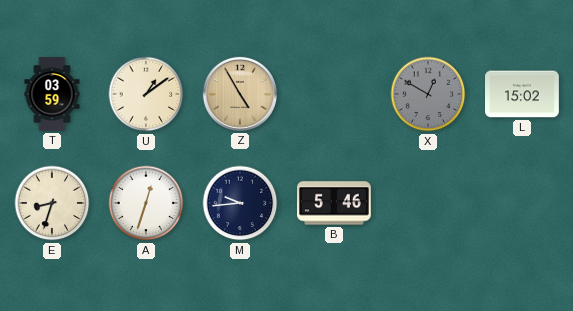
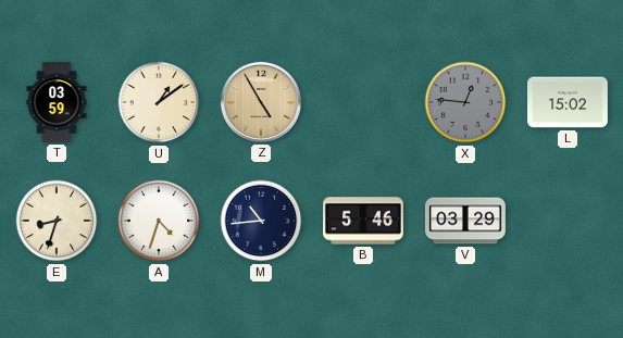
X: 12:50 -> 12:46
A: 12:33 -> 4:33
M: 9:44 -> 10:44
V: none -> 03:29
